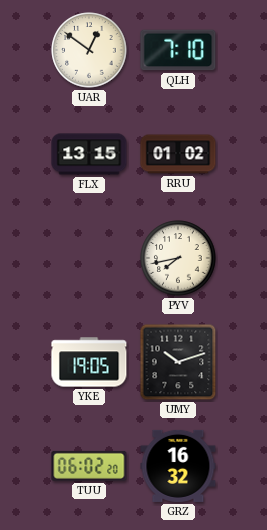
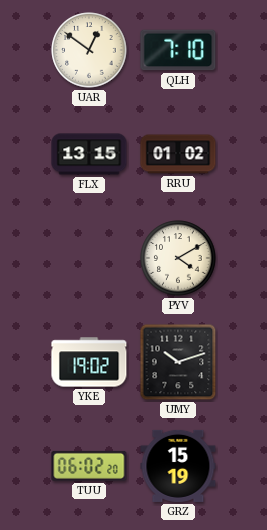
PYV: 7:43 -> 4:10
YKE: 19:05 -> 19:02
GRZ: 16:32 -> 15:19
